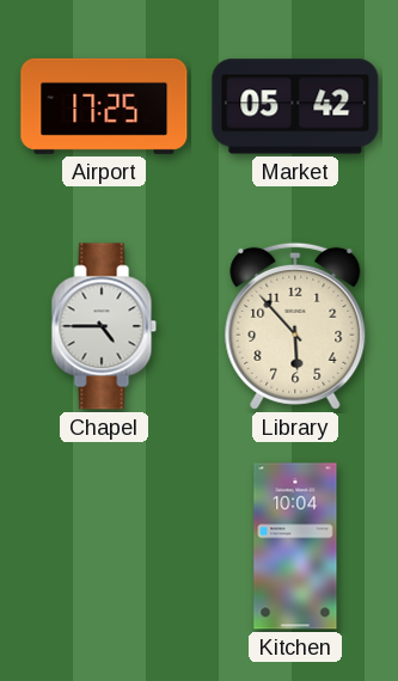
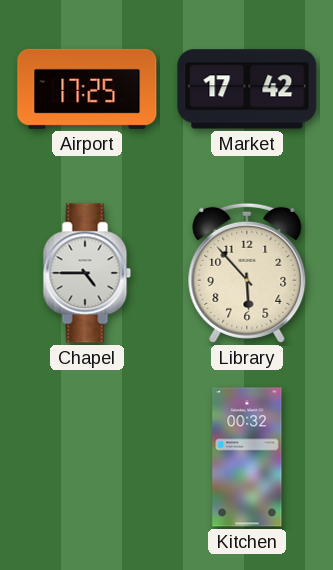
Market: 05:42 -> 17:42
Kitchen: 10:04 -> 00:32
